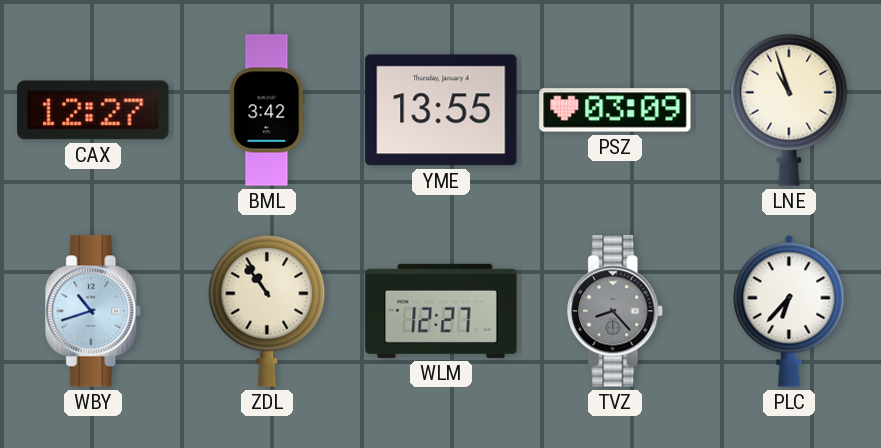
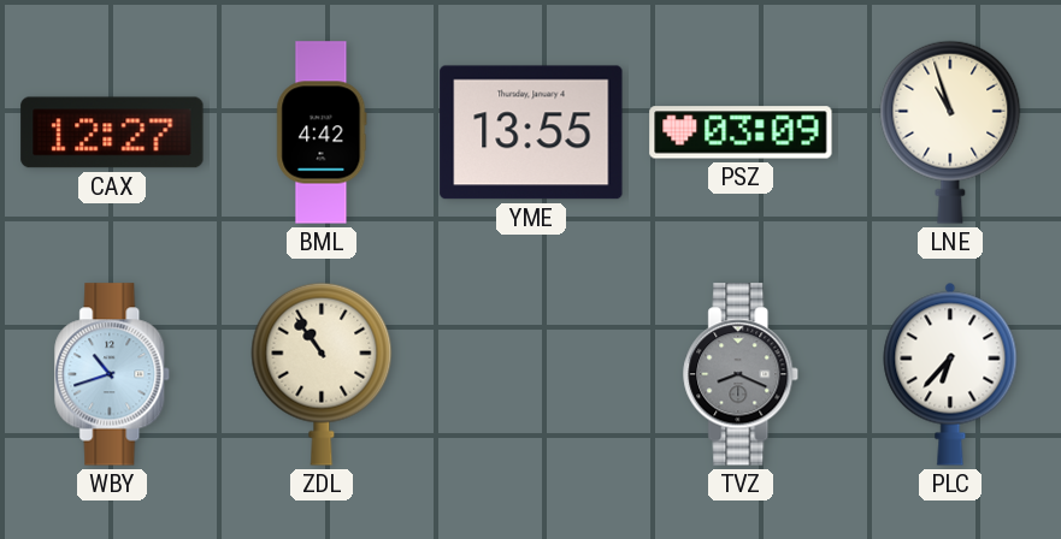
BML: 3:42 -> 4:42
WLM: 12:27 -> none
TVZ: 8:23 -> 8:19
